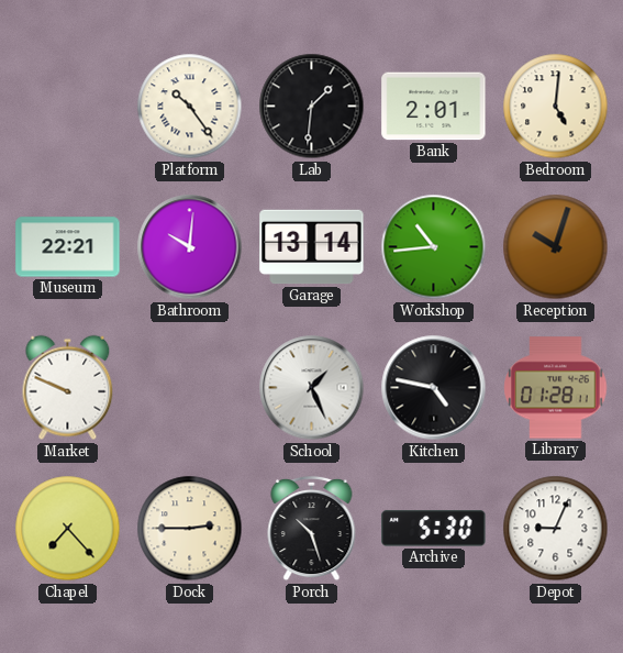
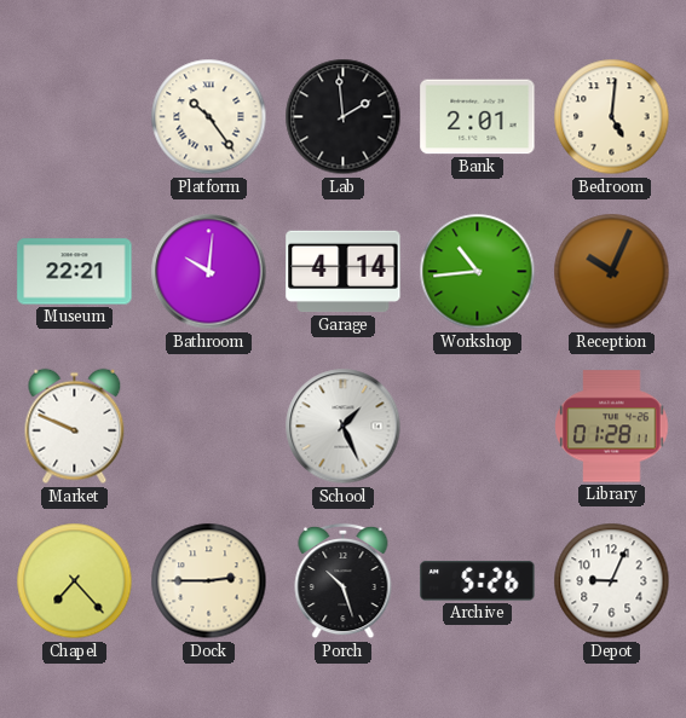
Lab: 1:31 -> 1:59
Garage: 13:14 -> 4:14
Reception: 10:03 -> 10:04
Kitchen: 4:47 -> none
Archive: 5:30 -> 5:26
